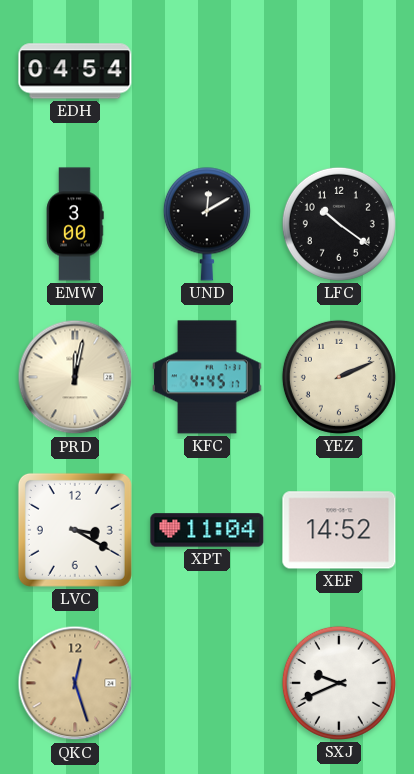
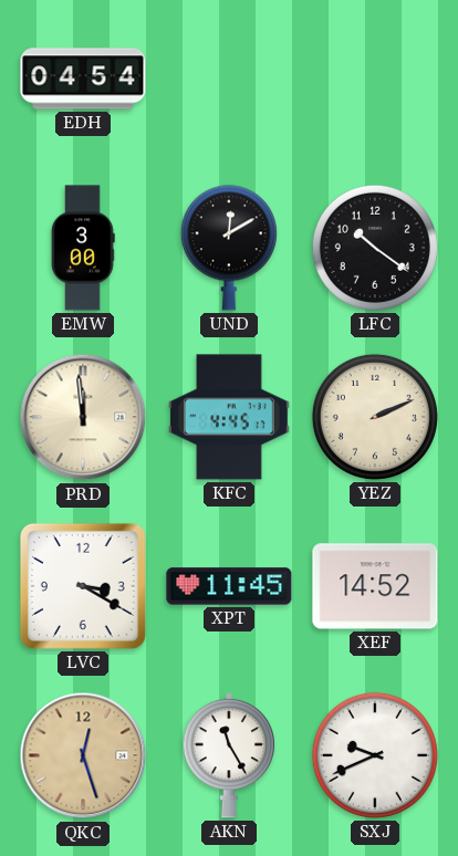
PRD: 12:02 -> 11:59
XPT: 11:04 -> 11:45
AKN: none -> 11:25
